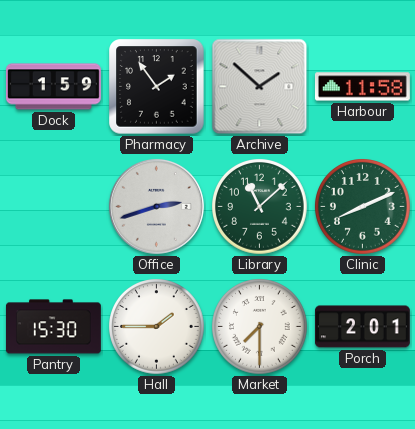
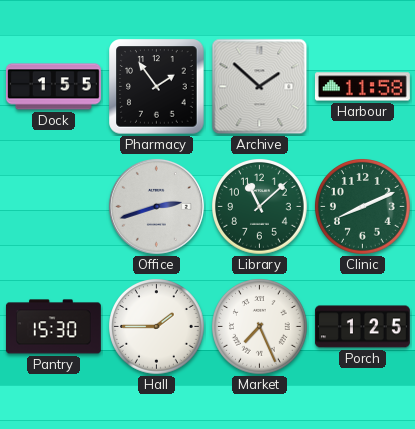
Dock: 1:59 -> 1:55
Market: 7:30 -> 7:26
Porch: 2:01 -> 1:25
